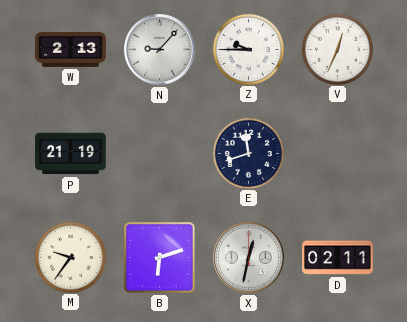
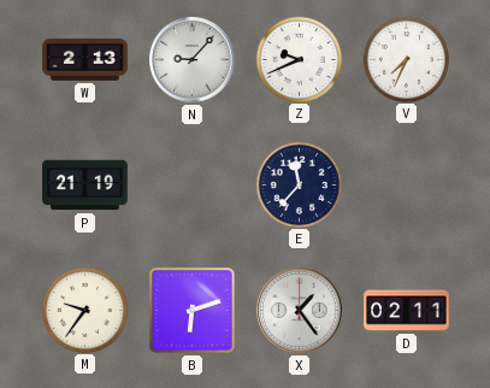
Z: 9:45 -> 9:41
V: 12:34 -> 7:34
E: 11:42 -> 11:37
X: 12:32 -> 1:24
